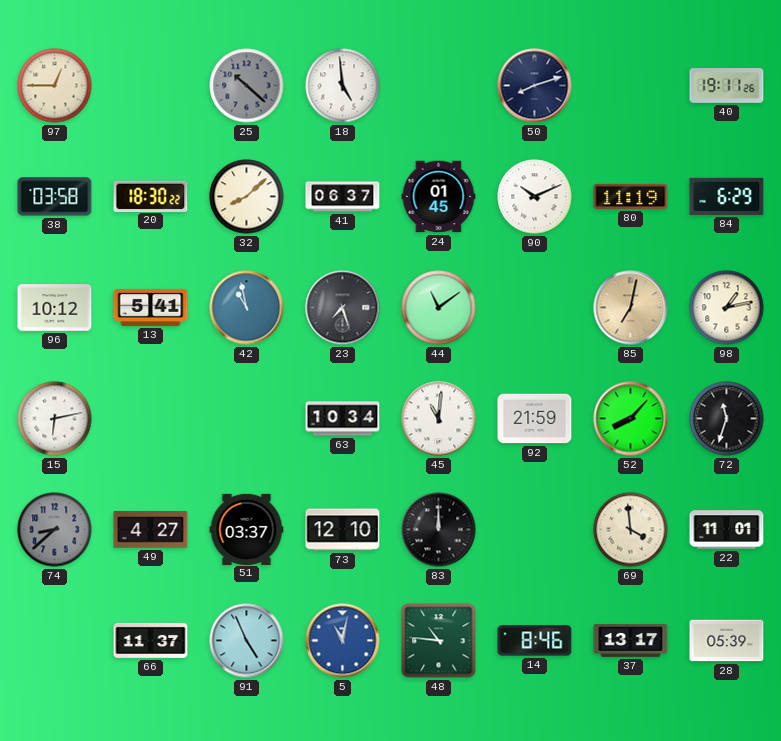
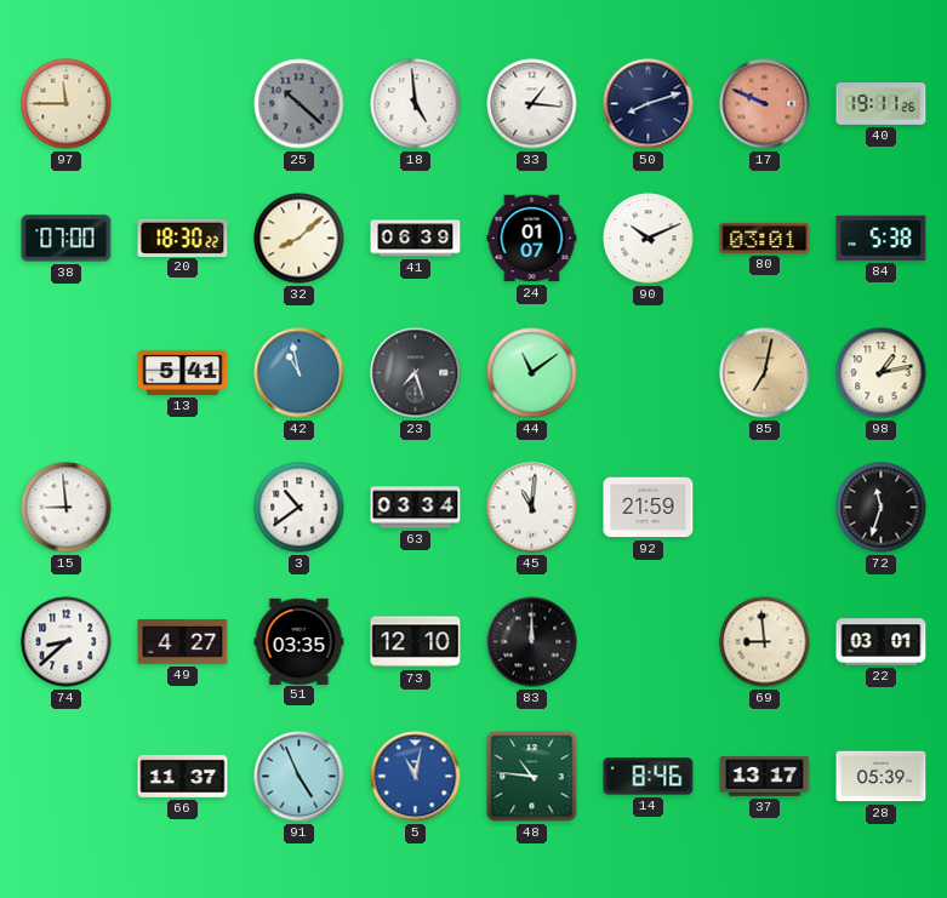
97: 12:45 -> 11:45
33: none -> 1:16
17: none -> 9:49
38: 03:58 -> 07:00
41: 06:37 -> 06:39
24: 01:45 -> 01:07
80: 11:19 -> 03:01
84: 6:29 -> 5:38
96: 10:12 -> none
15: 6:13 -> 8:59
3: none -> 10:39
63: 10:34 -> 03:34
52: 8:07 -> none
74 dial: grey -> white
51: 03:37 -> 03:35
69: 3:59 -> 8:59
22: 11:01 -> 03:01
